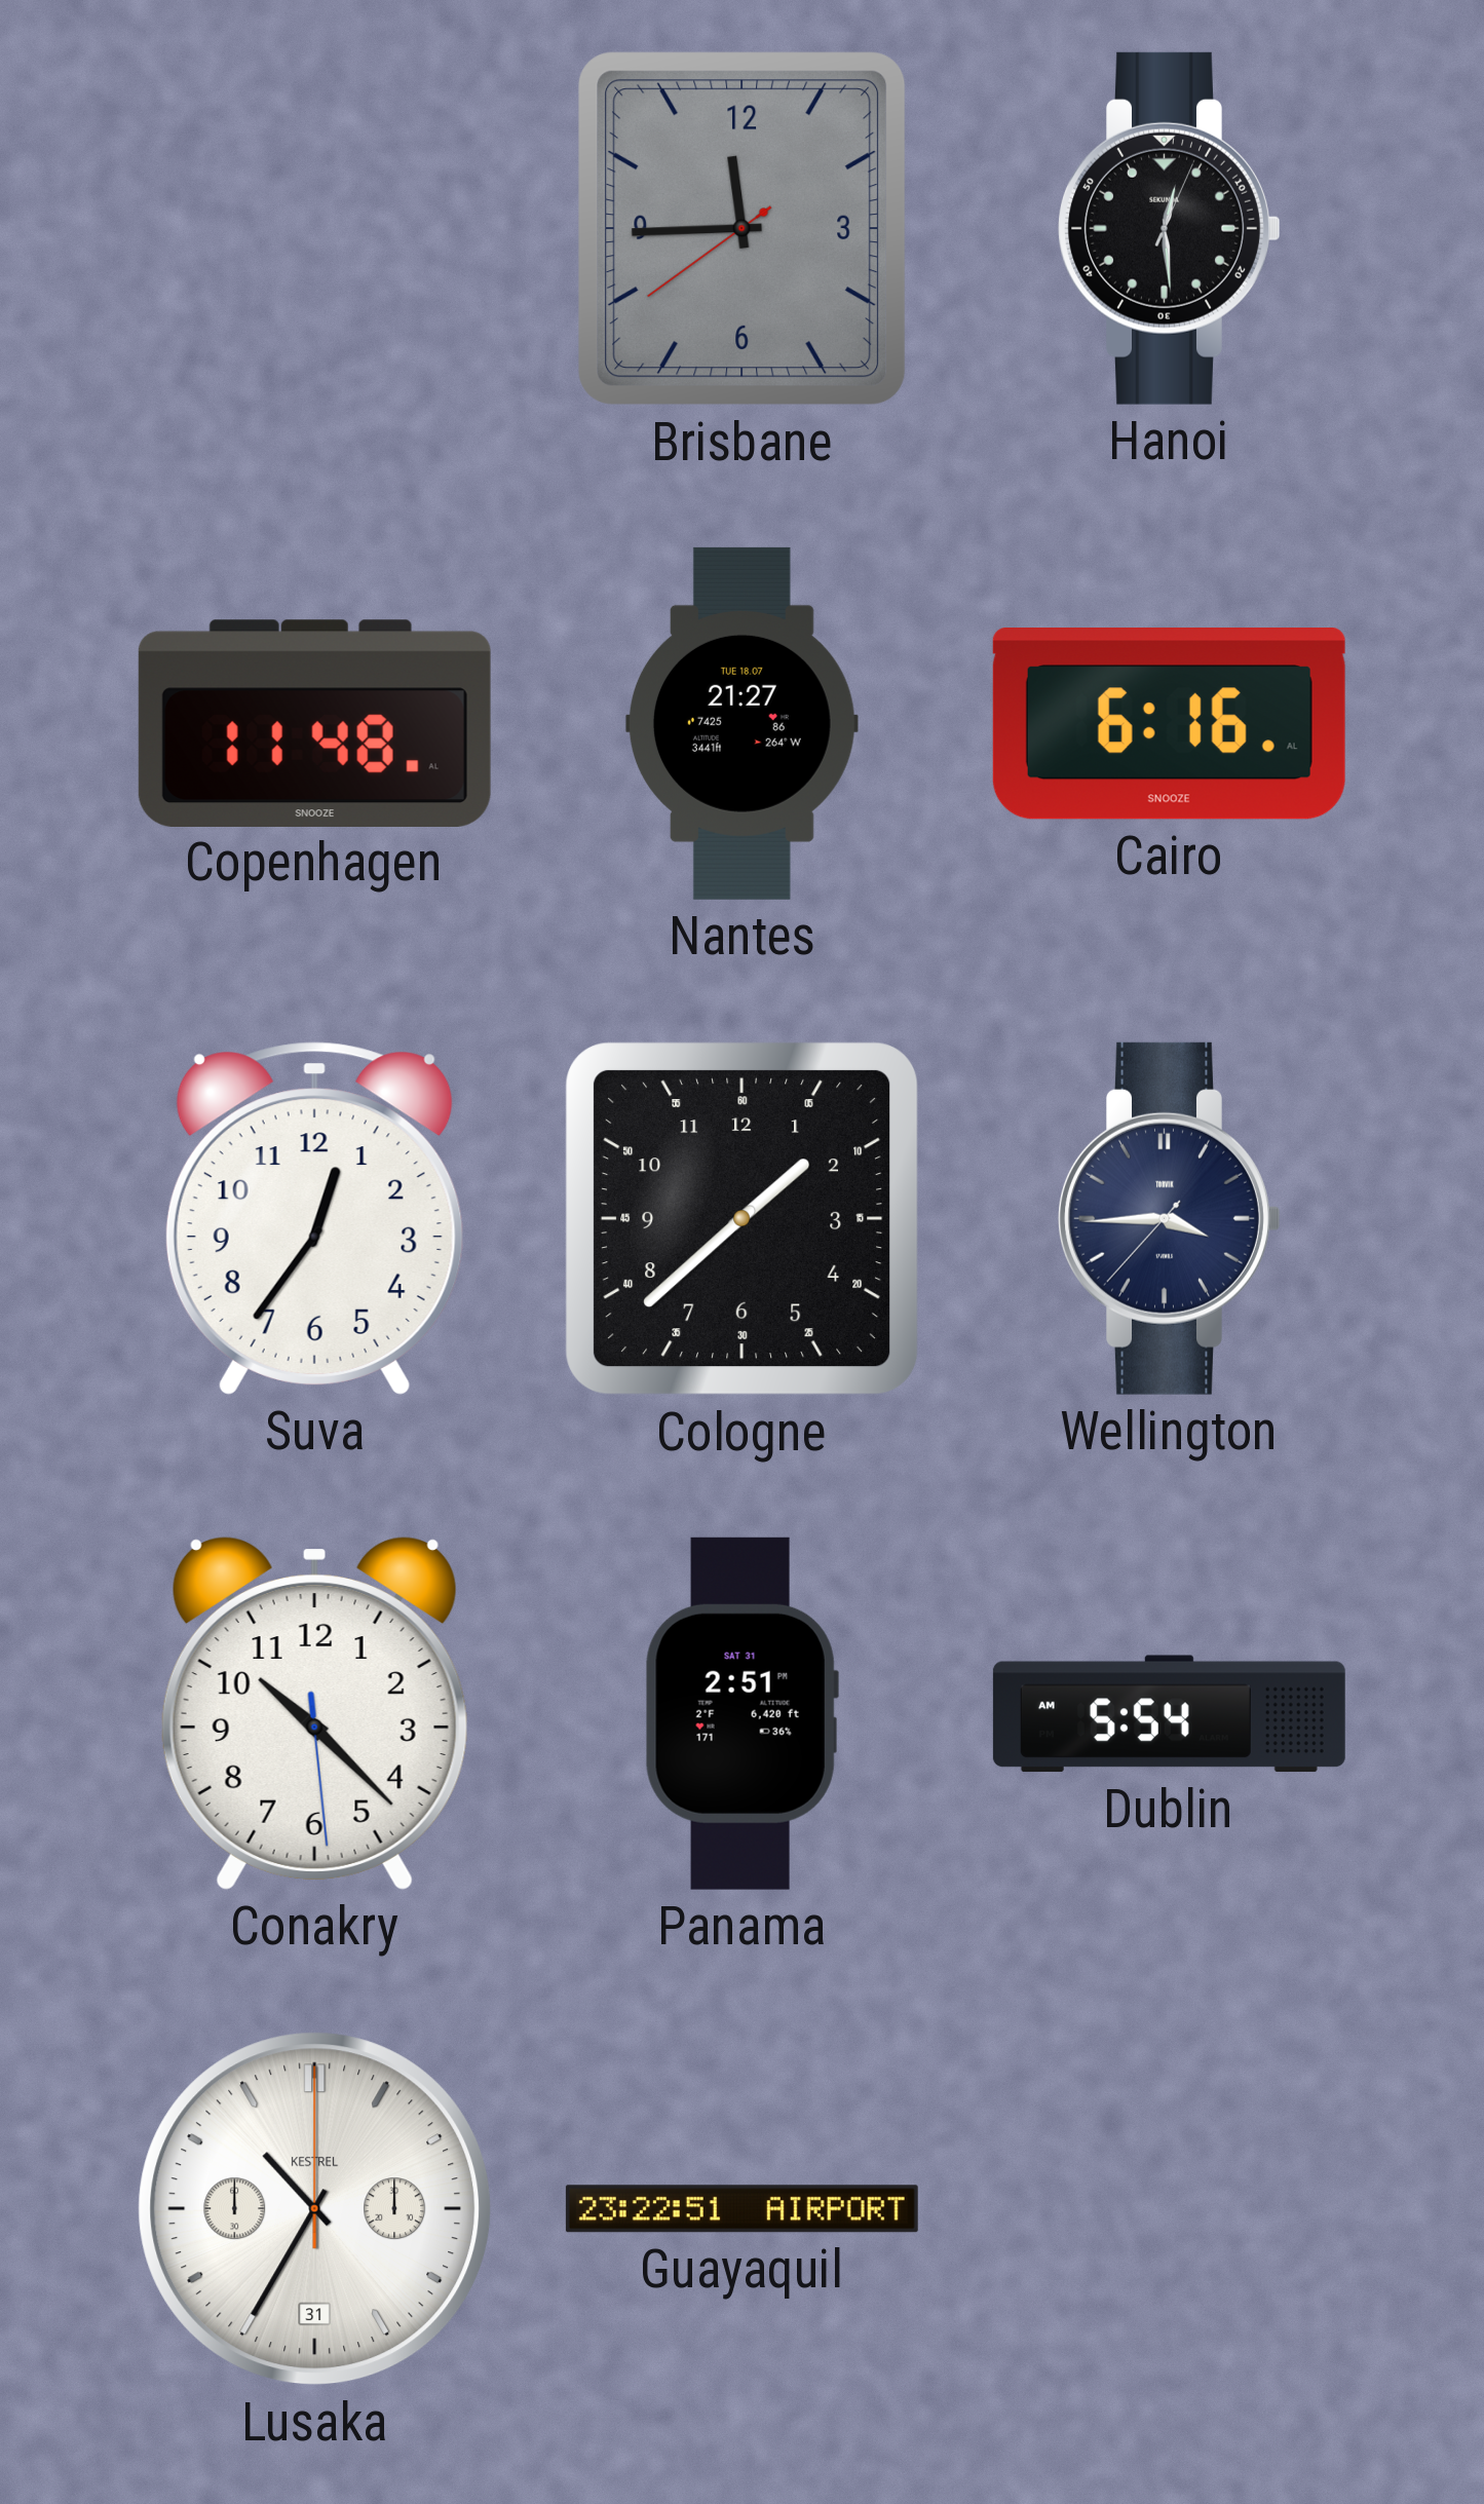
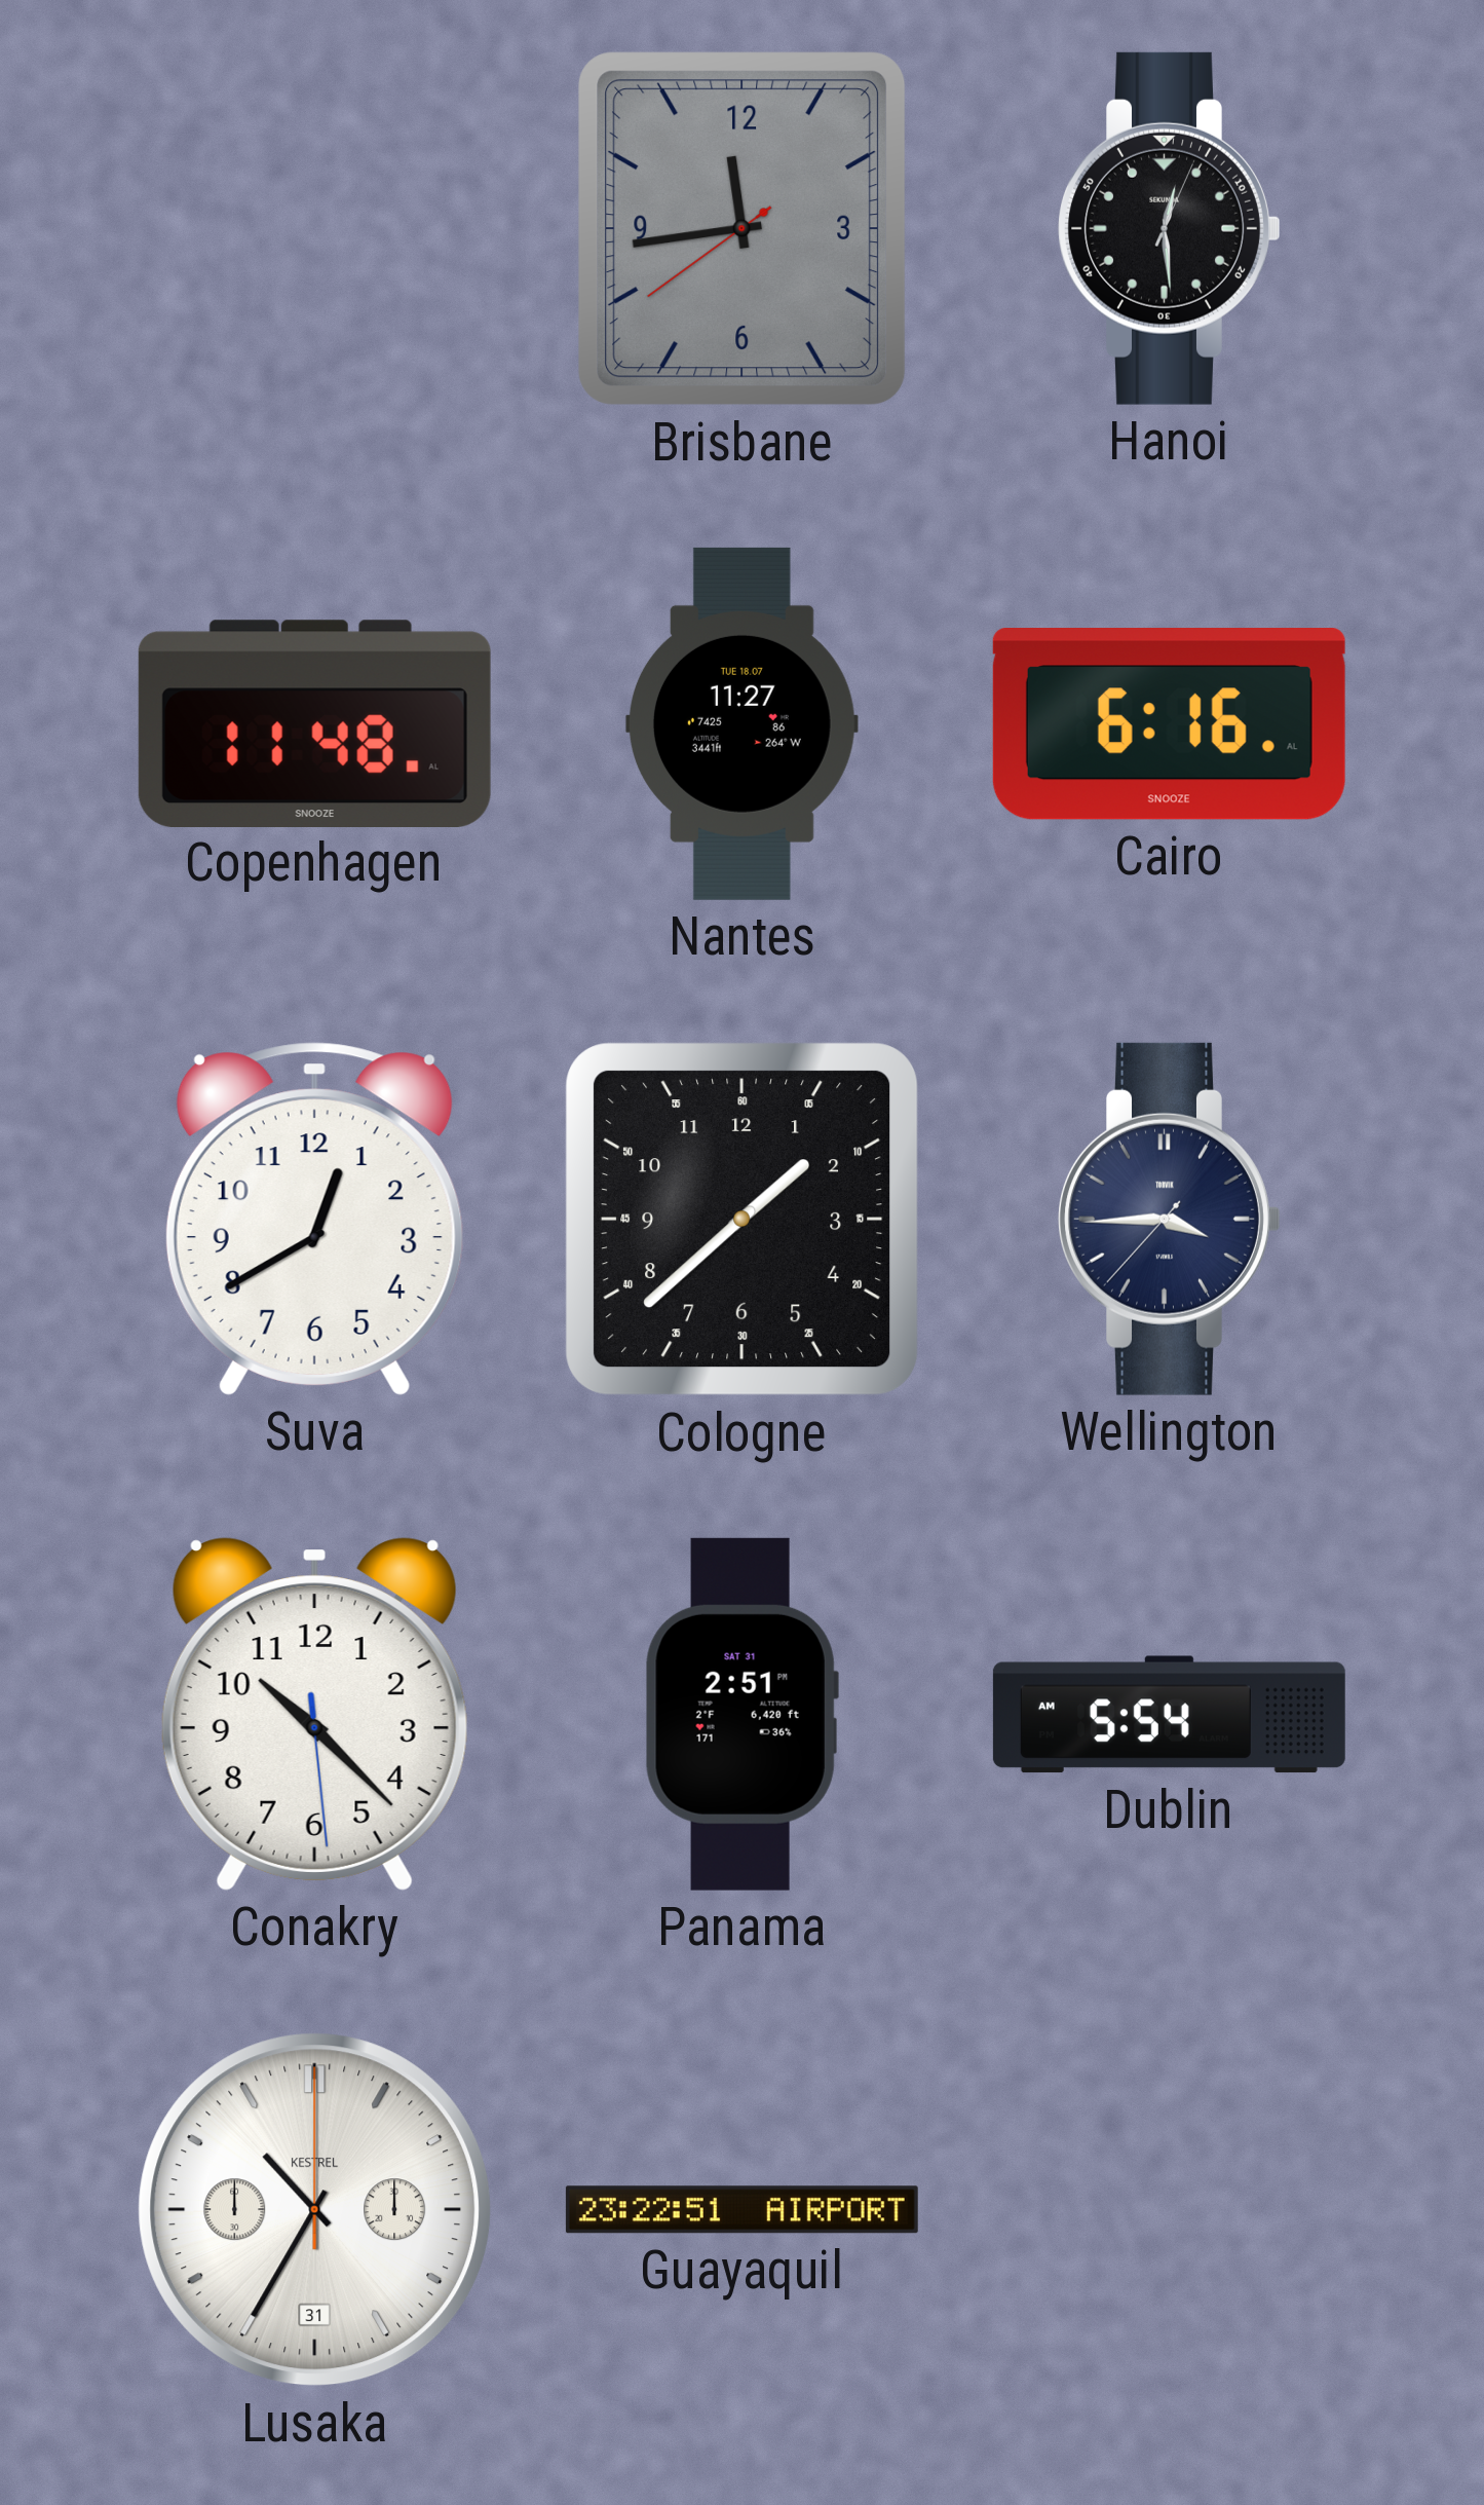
Brisbane: 11:44 -> 11:43
Nantes: 21:27 -> 11:27
Suva: 12:36 -> 12:40
